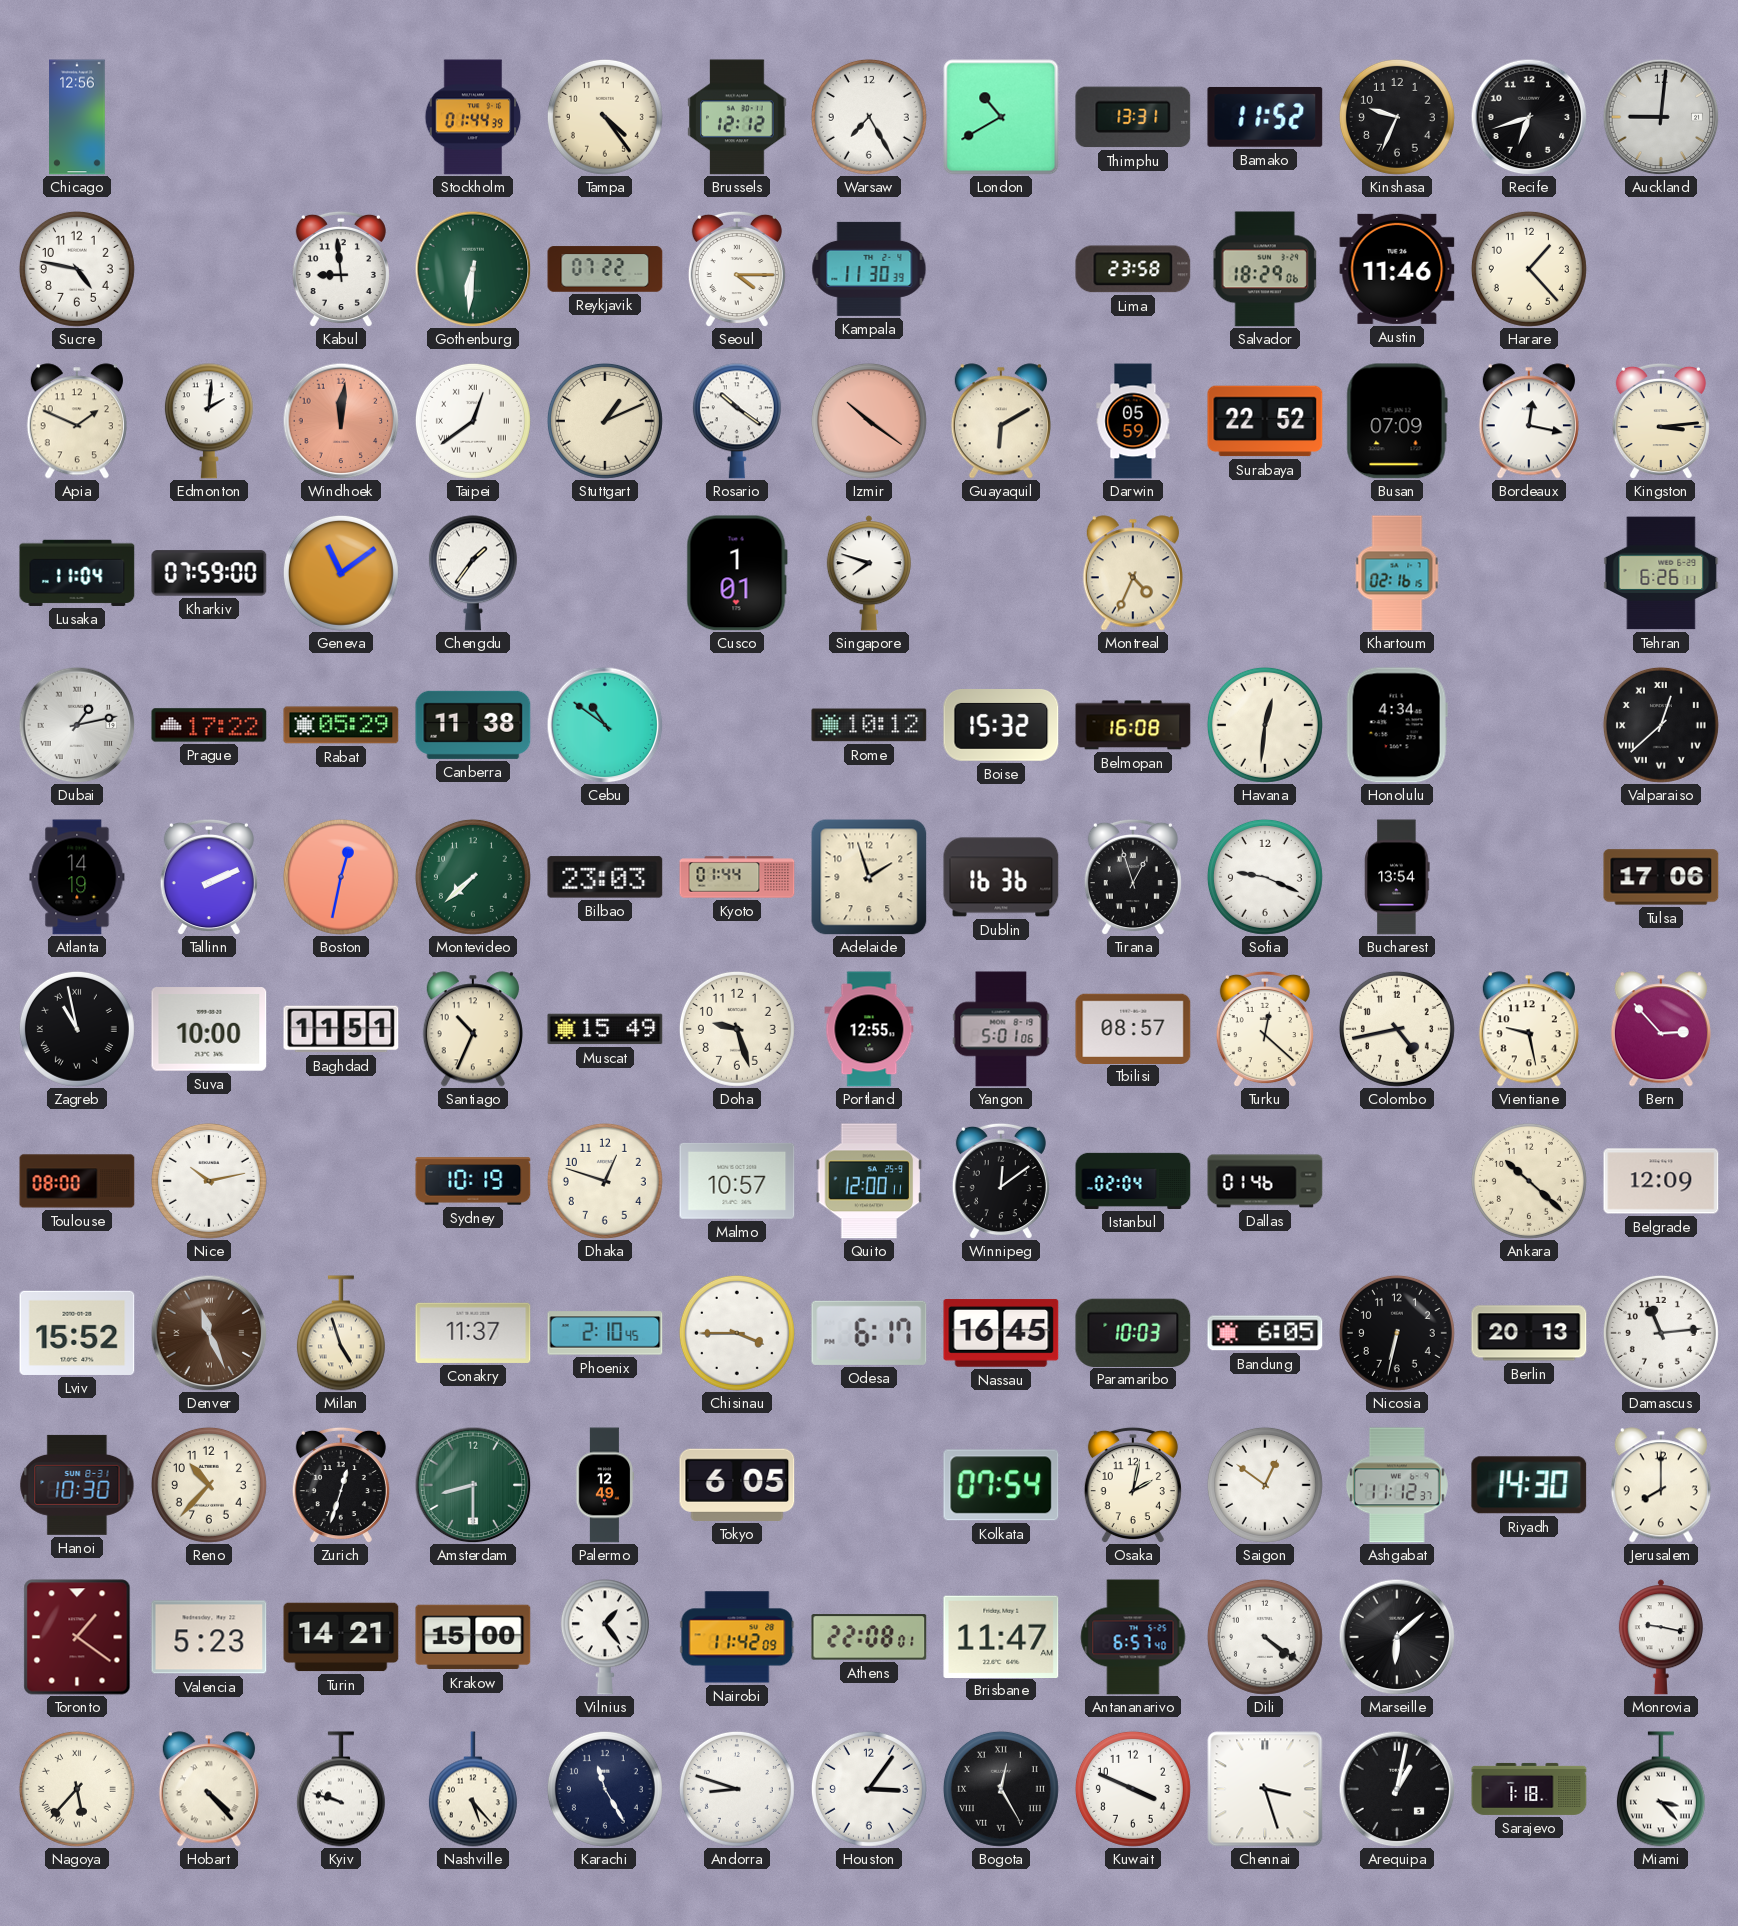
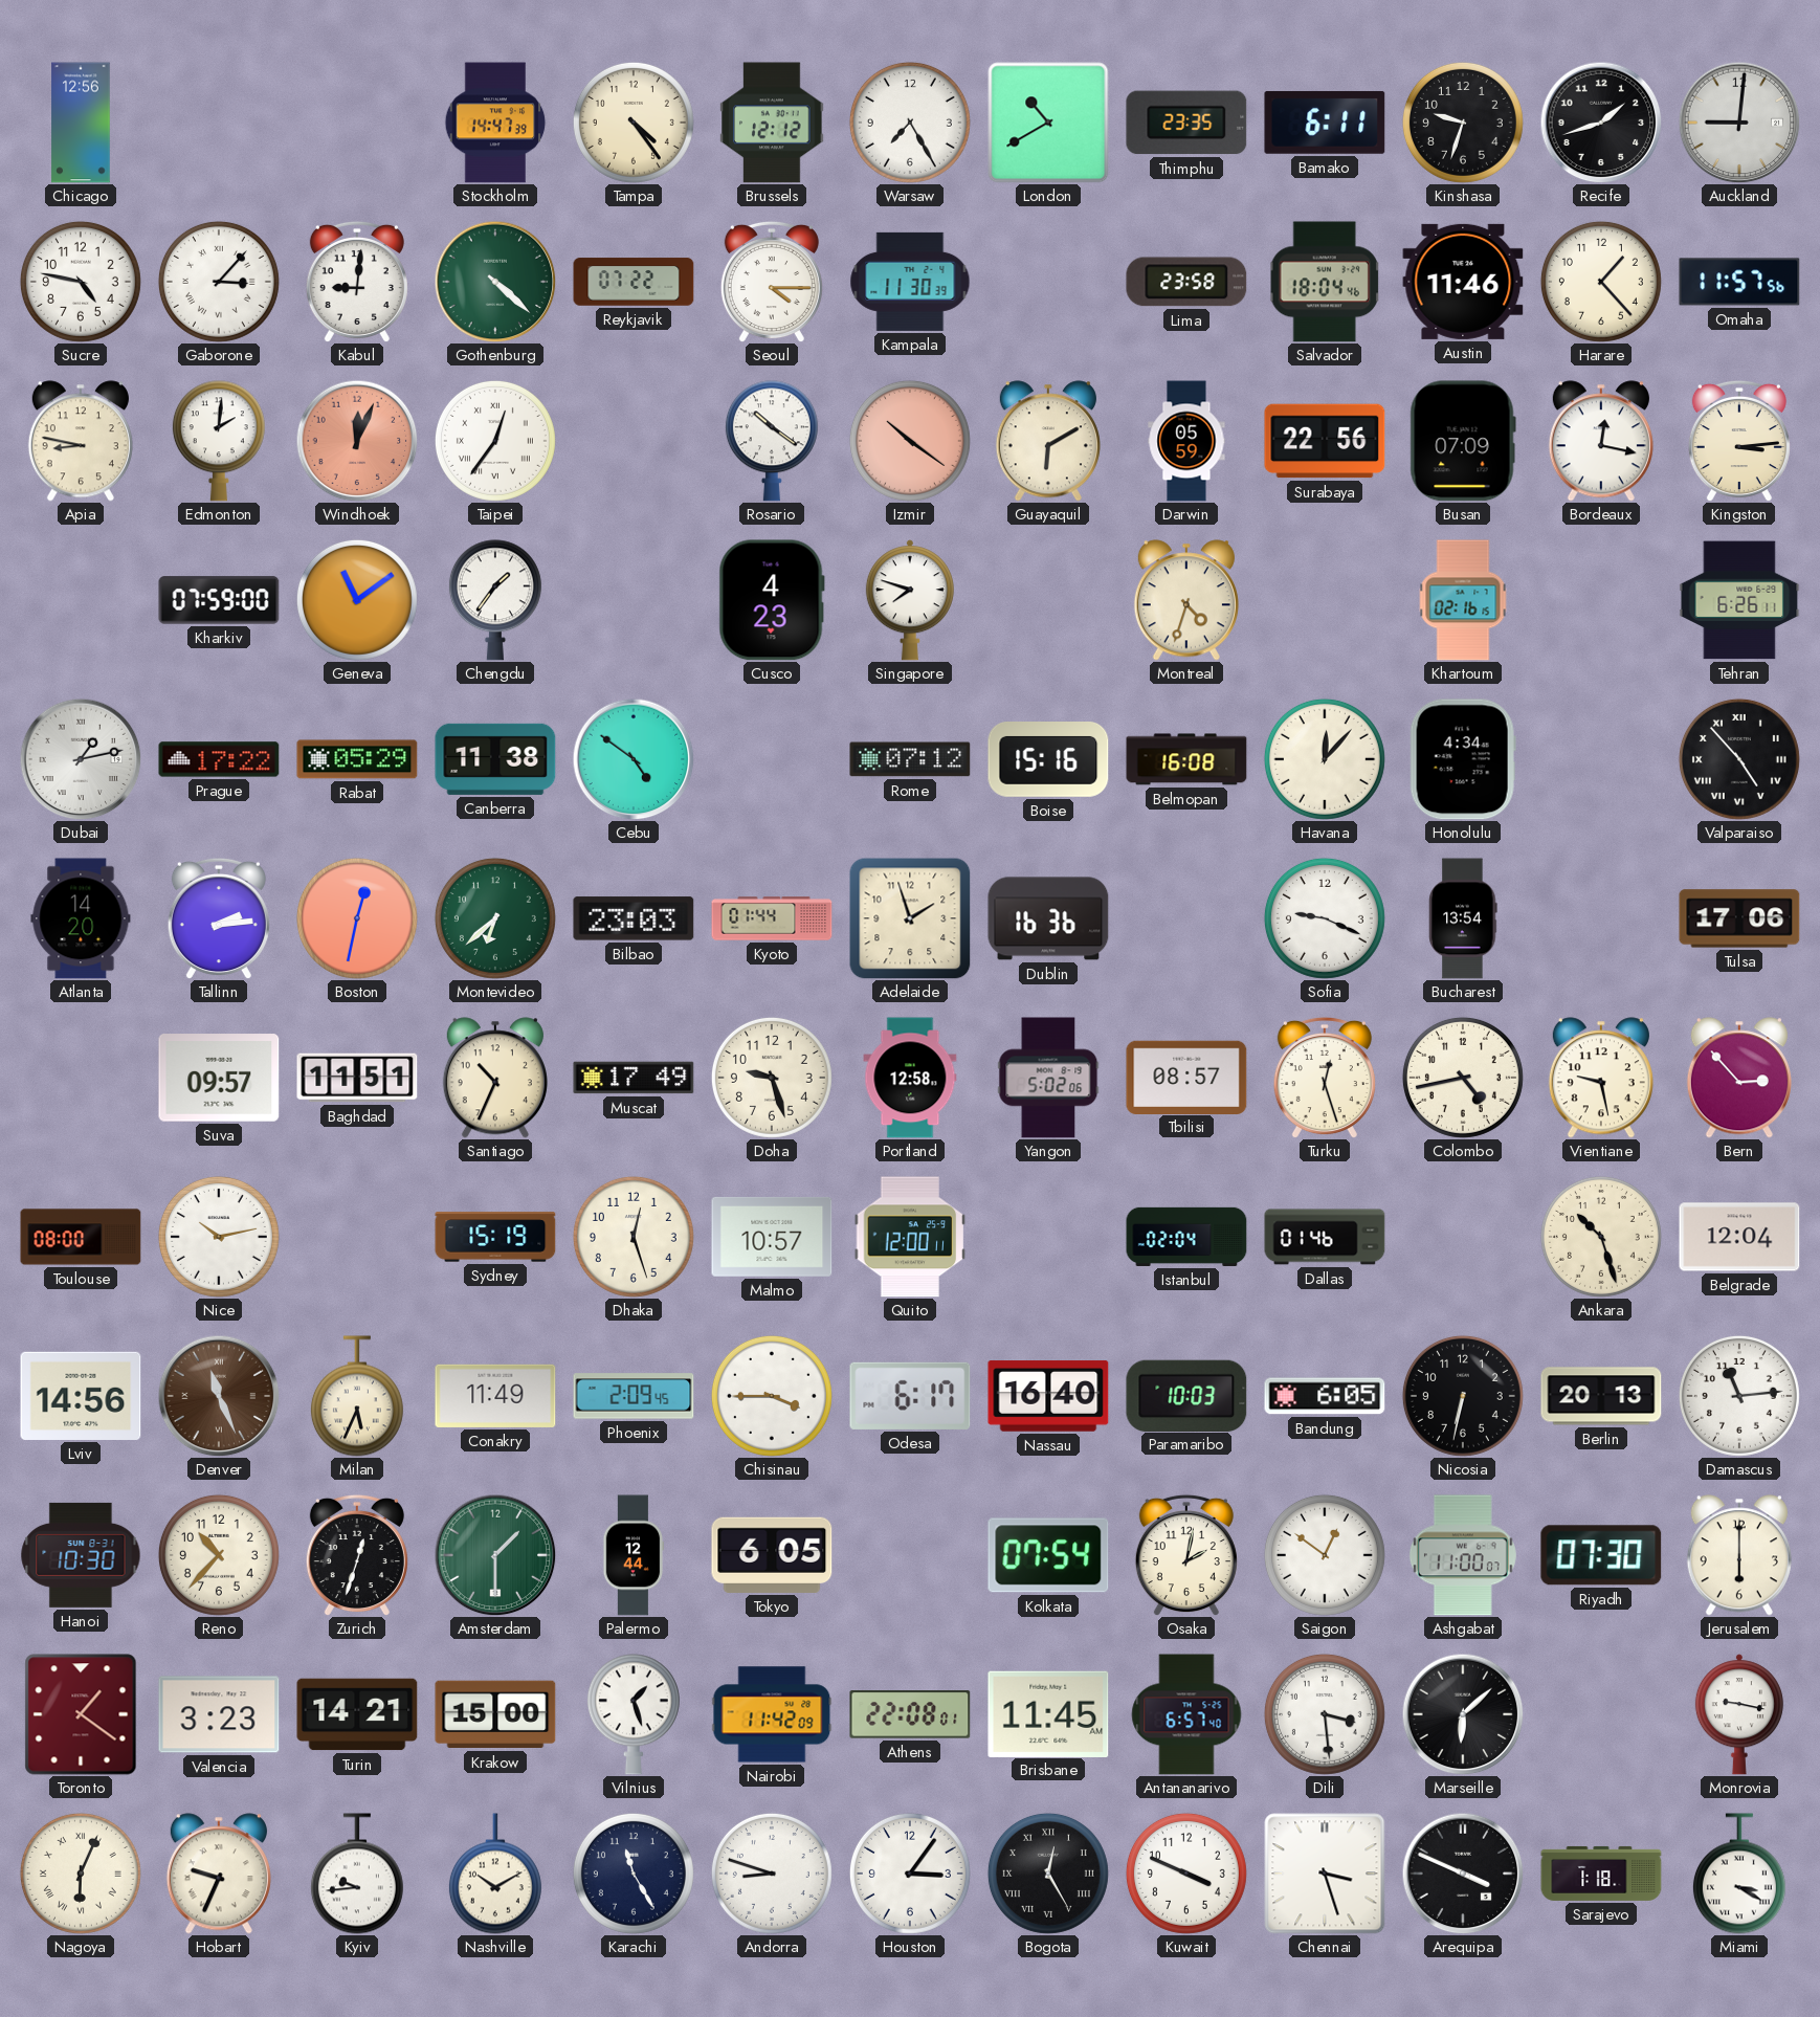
Stockholm: 01:44 -> 14:47
Thimphu: 13:31 -> 23:35
Bamako: 11:52 -> 6:11
Kinshasa: 9:34 -> 9:33
Recife: 6:42 -> 1:42
Gaborone: none -> 3:07
Kabul: 8:59 -> 9:01
Gothenburg: 6:31 -> 4:22
Salvador: 18:29 -> 18:04
Omaha: none -> 11:57
Apia: 1:49 -> 8:47
Windhoek: 12:01 -> 12:04
Taipei: 12:39 -> 12:36
Stuttgart: 1:11 -> none
Surabaya: 22:52 -> 22:56
Lusaka: 11:04 -> none
Cusco: 1:01 -> 4:23
Montreal: 4:34 -> 4:33
Cebu: 10:51 -> 4:51
Rome: 10:12 -> 07:12
Boise: 15:32 -> 15:16
Havana: 12:31 -> 12:07
Valparaiso: 12:38 -> 4:53
Atlanta: 14:19 -> 14:20
Tallinn: 2:11 -> 2:14
Montevideo: 7:38 -> 6:38
Tirana: 12:57 -> none
Zagreb: 10:58 -> none
Suva: 10:00 -> 09:57
Muscat: 15:49 -> 17:49
Portland: 12:55 -> 12:58
Yangon: 5:01 -> 5:02
Turku: 12:22 -> 12:27
Sydney: 10:19 -> 15:19
Dhaka: 12:48 -> 12:27
Winnipeg: 12:09 -> none
Ankara: 10:22 -> 10:27
Belgrade: 12:09 -> 12:04
Lviv: 15:52 -> 14:56
Milan: 4:57 -> 5:34
Conakry: 11:37 -> 11:49
Phoenix: 2:10 -> 2:09
Nassau: 16:45 -> 16:40
Amsterdam: 8:30 -> 1:30
Palermo: 12:49 -> 12:44
Ashgabat: 11:12 -> 11:00
Riyadh: 14:30 -> 07:30
Jerusalem: 8:00 -> 6:00
Valencia: 5:23 -> 3:23
Vilnius: 1:24 -> 1:27
Brisbane: 11:47 -> 11:45
Dili: 4:21 -> 3:29
Nagoya: 5:37 -> 6:04
Hobart: 4:23 -> 9:34
Kyiv: 9:48 -> 9:44
Nashville: 5:23 -> 10:10
Arequipa: 1:02 -> 3:49
Miami: 3:23 -> 3:20
